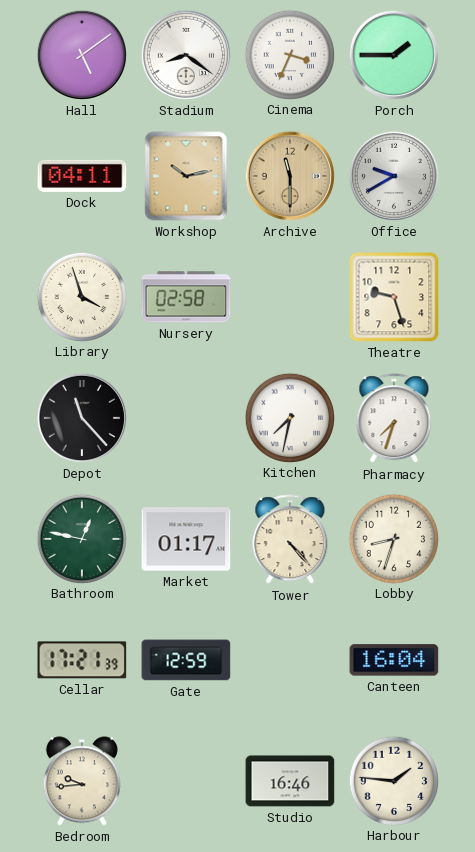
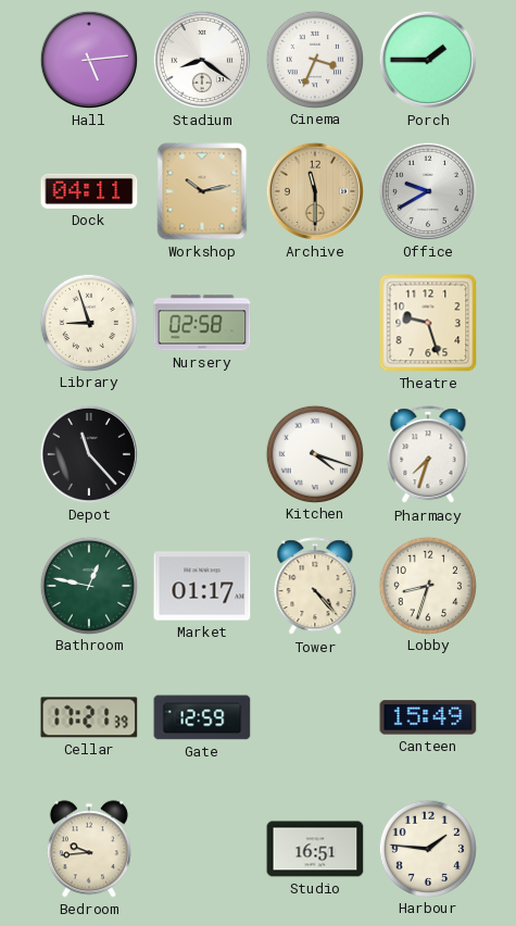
Hall: 5:09 -> 5:14
Library: 3:57 -> 8:57
Kitchen: 7:32 -> 4:18
Canteen: 16:04 -> 15:49
Studio: 16:46 -> 16:51
